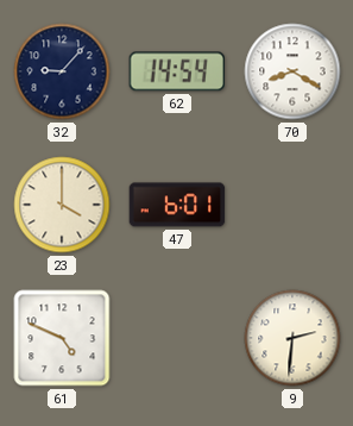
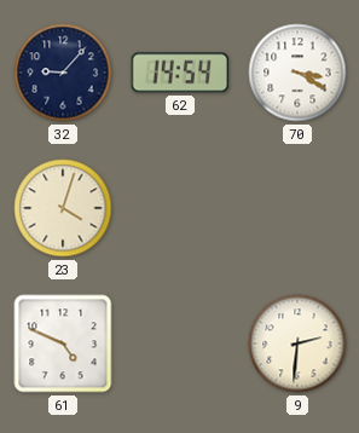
70: 8:20 -> 3:20
23: 4:00 -> 4:03
47: 6:01 -> none
